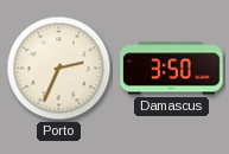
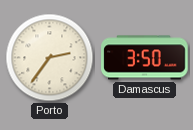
Porto: 2:34 -> 2:36
